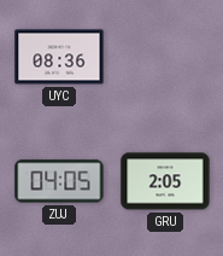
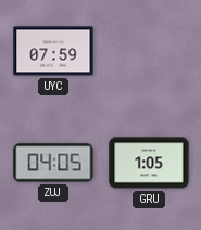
UYC: 08:36 -> 07:59
GRU: 2:05 -> 1:05
